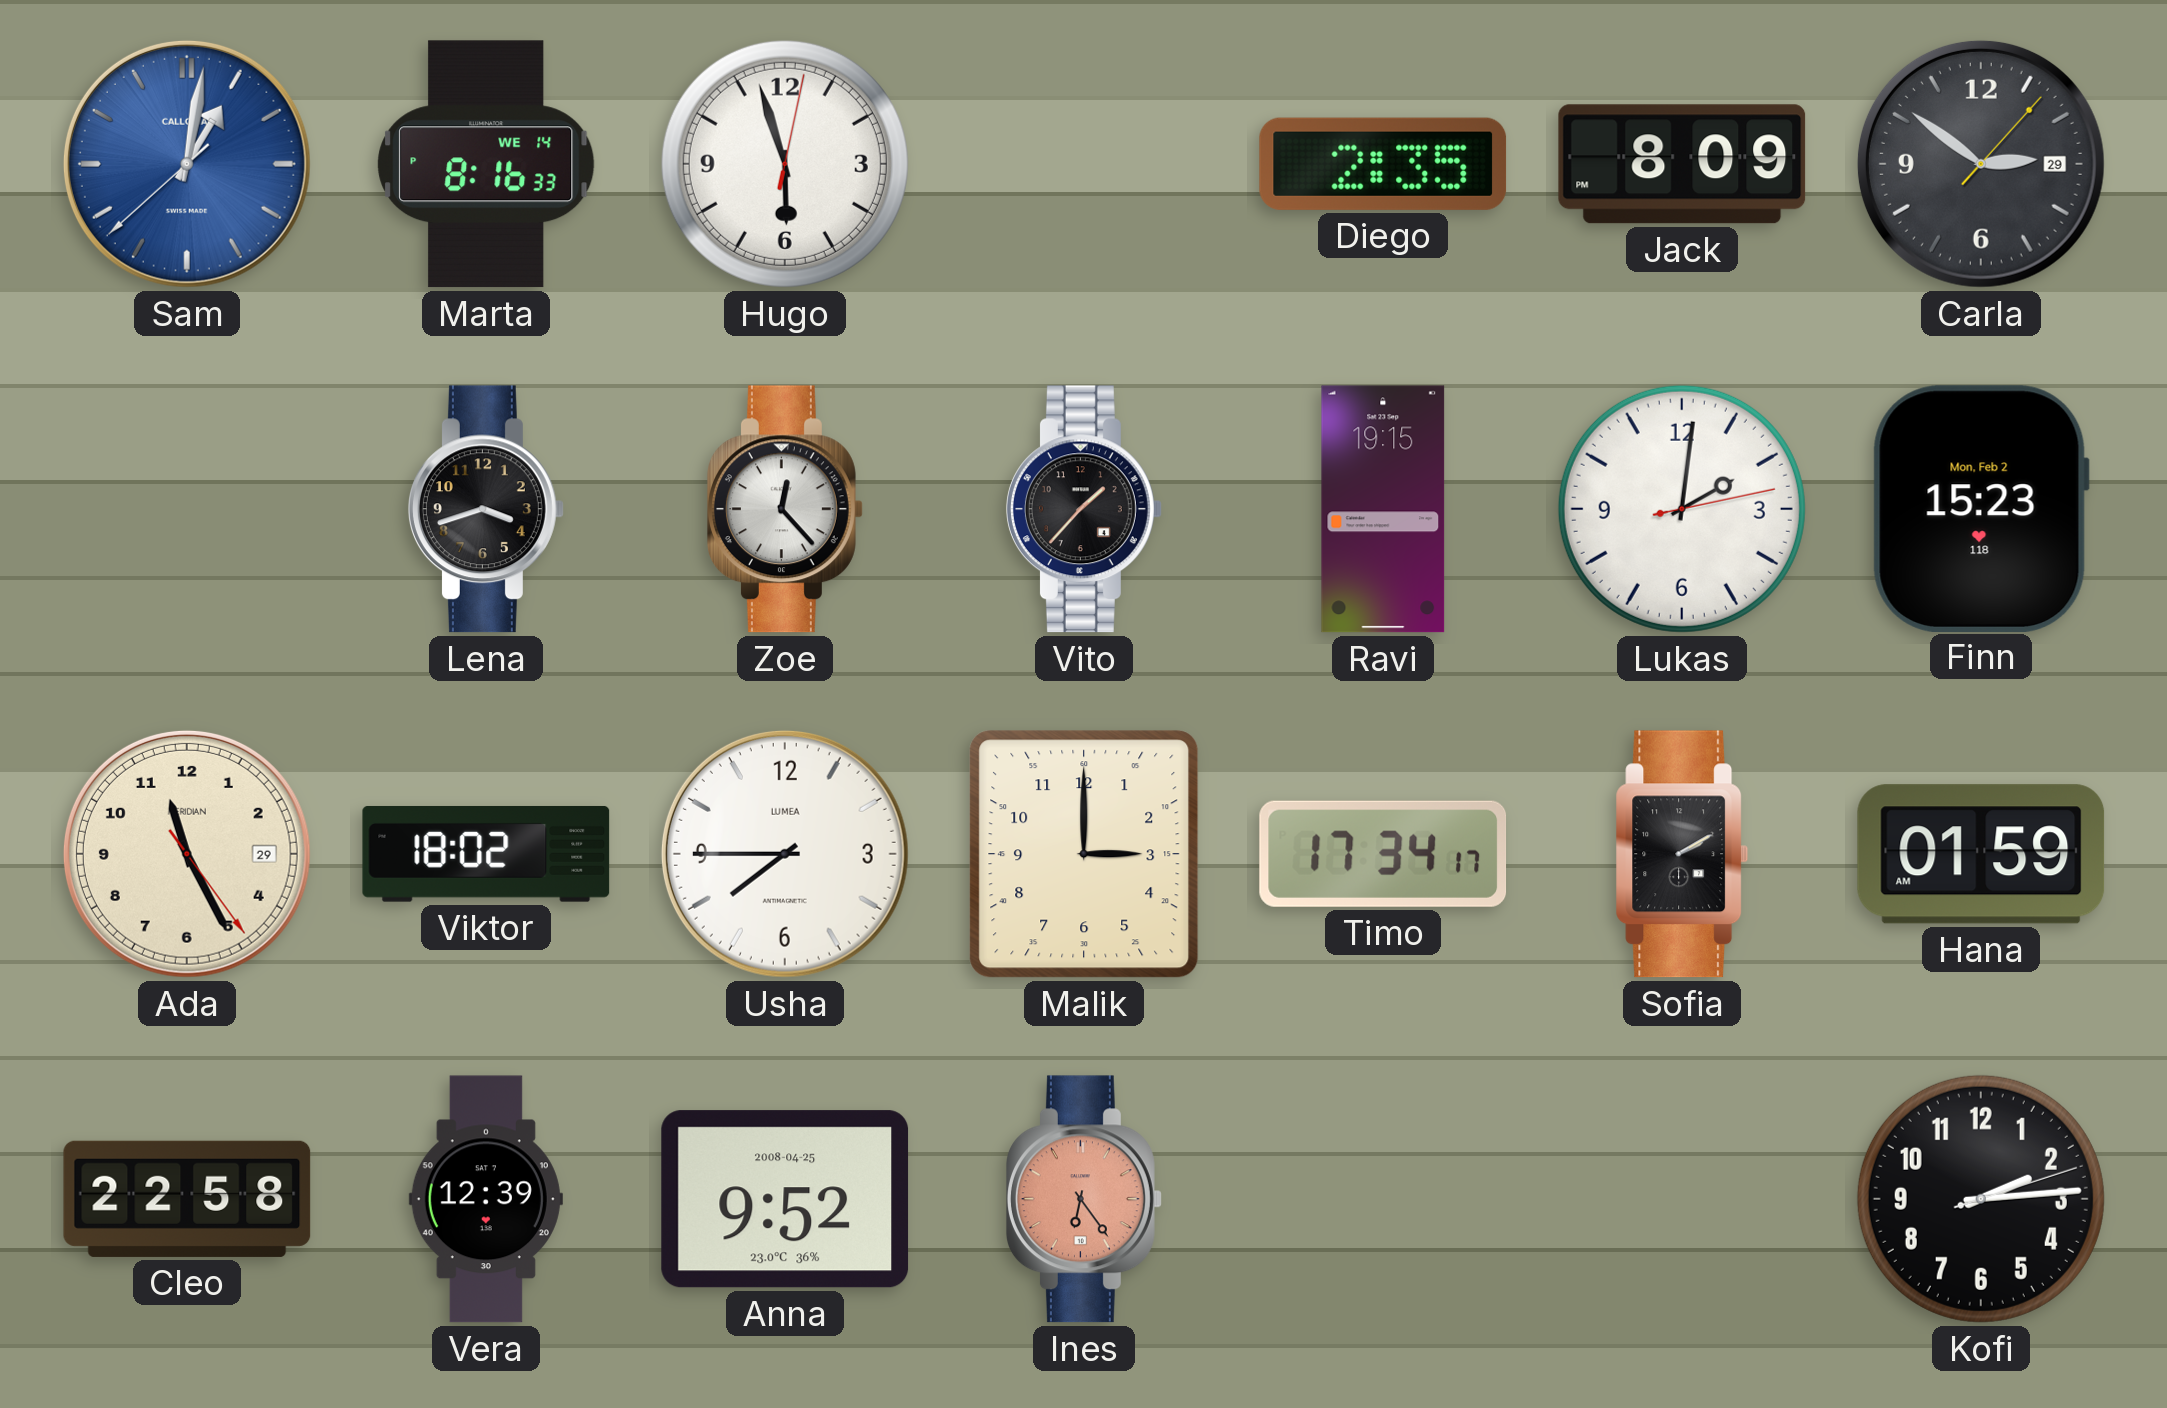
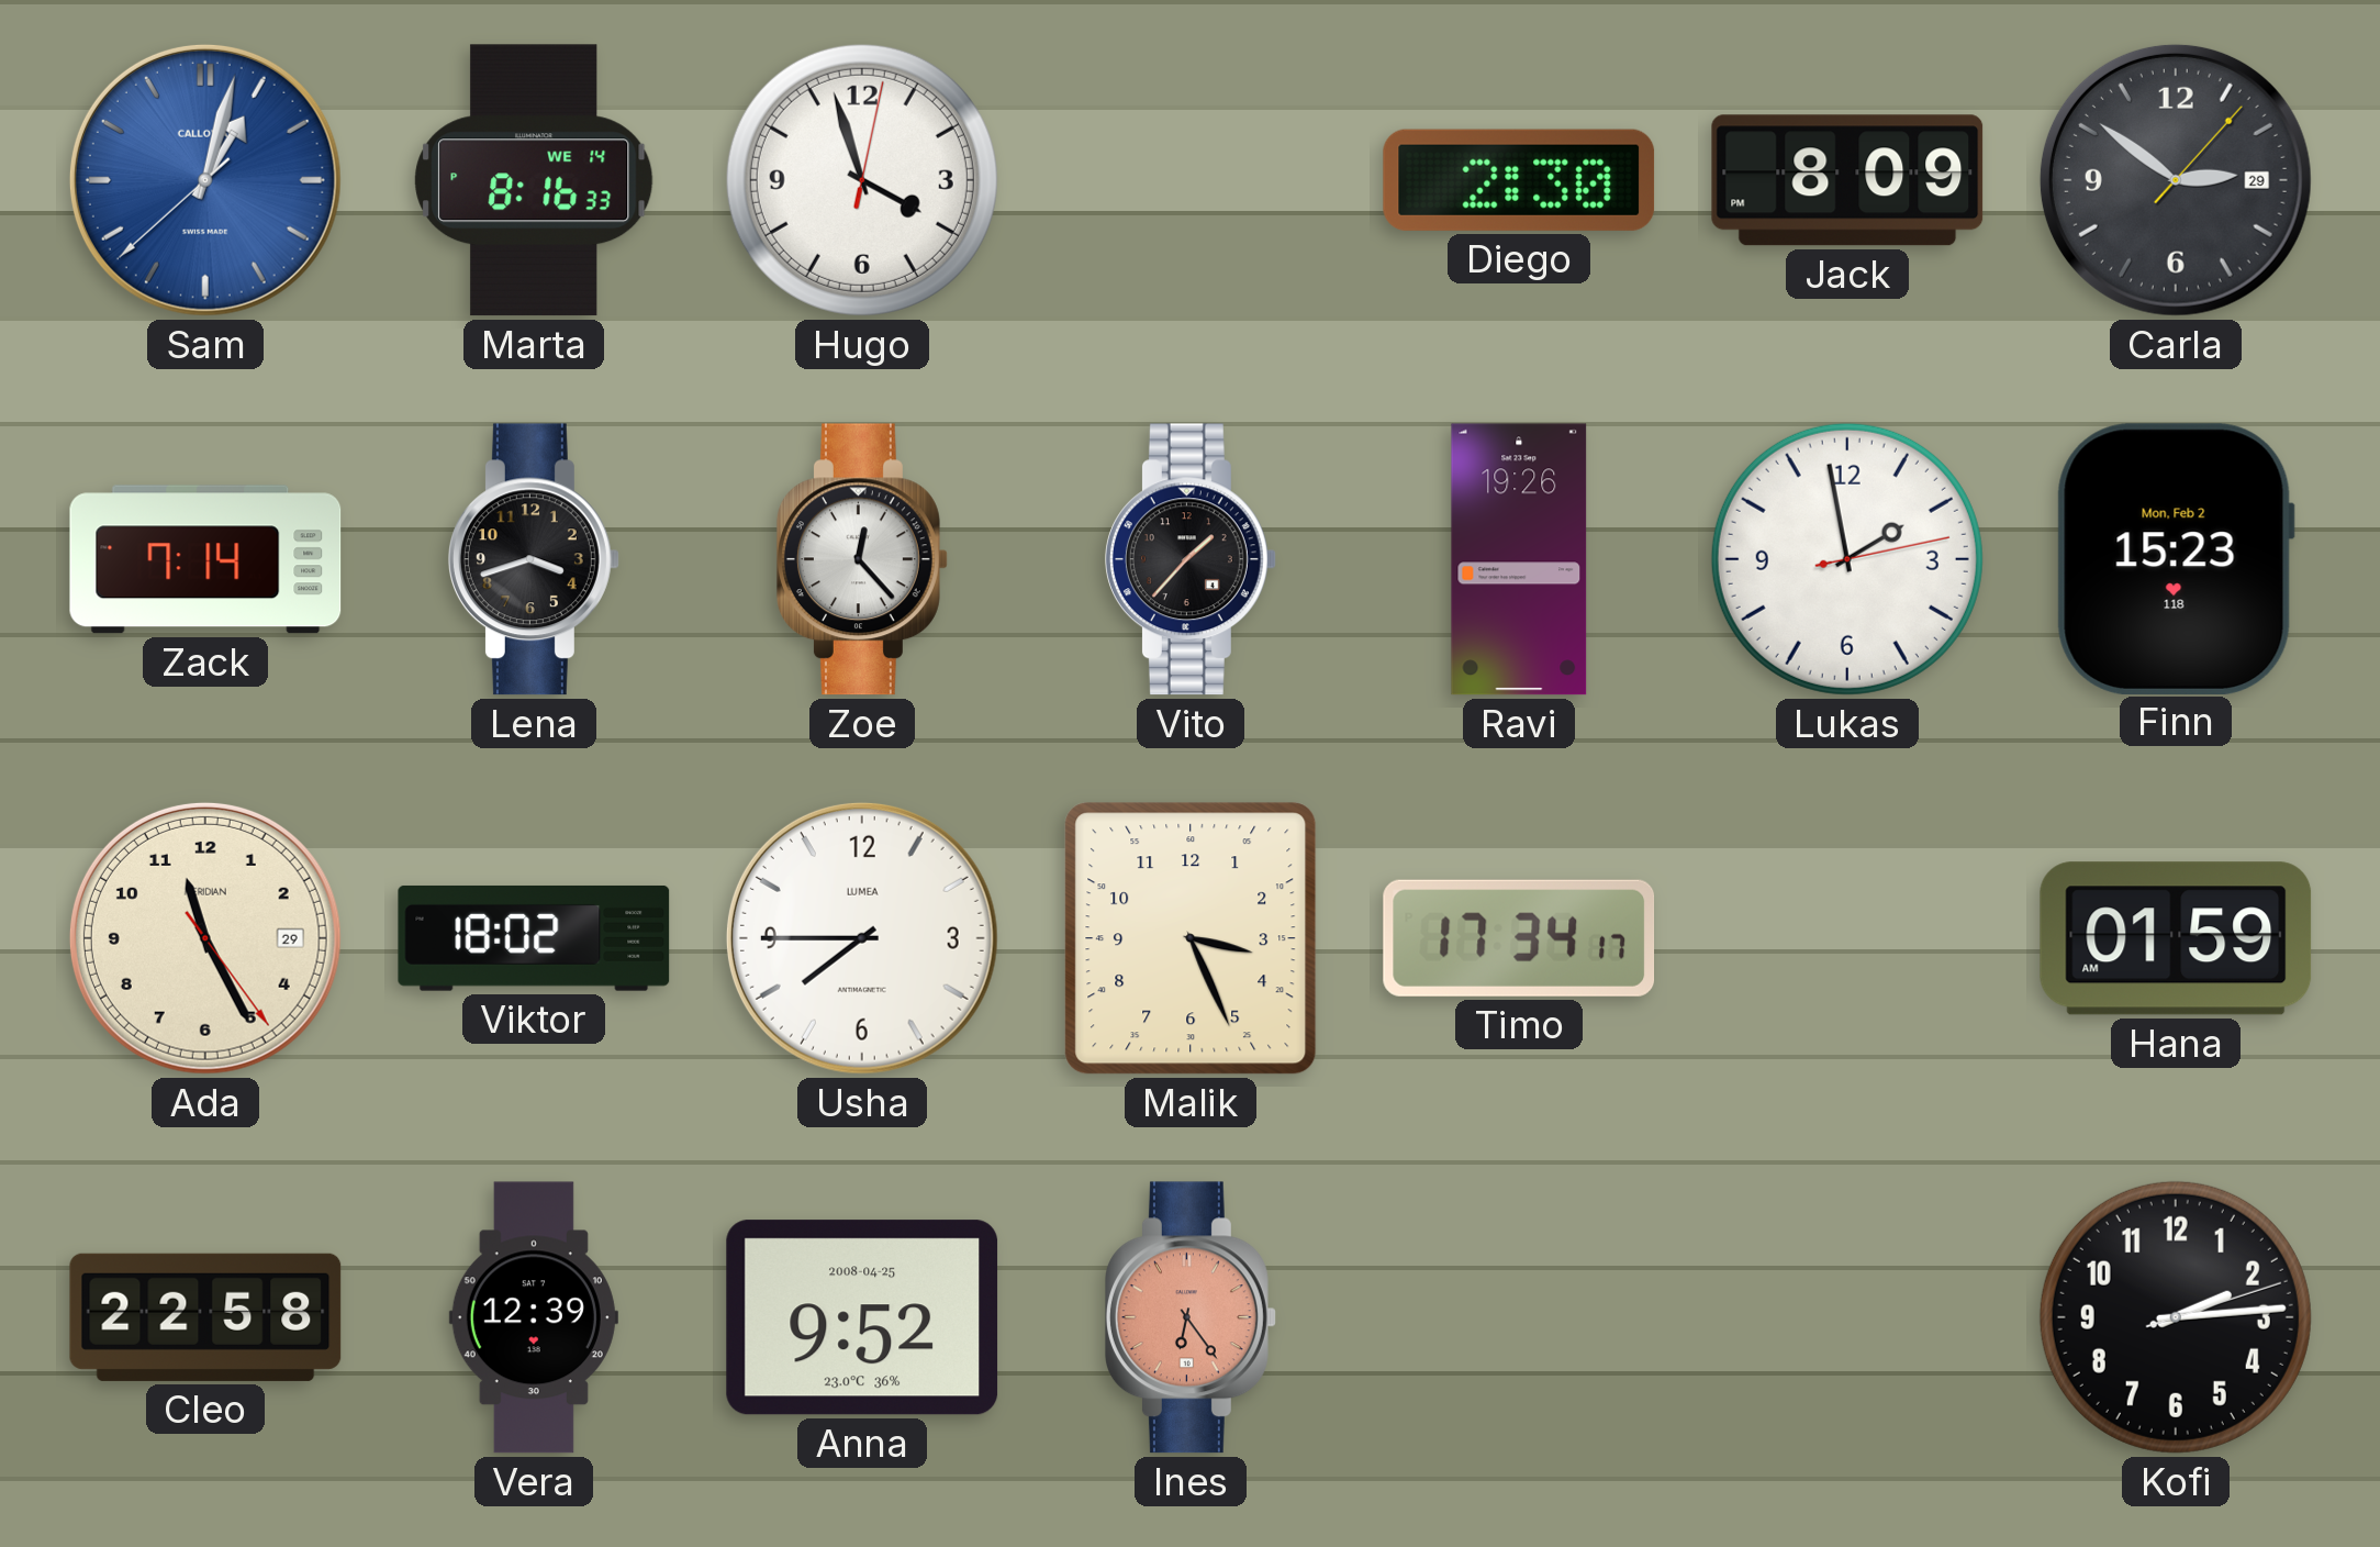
Sam: 1:01 -> 1:02
Hugo: 5:57 -> 3:57
Diego: 2:35 -> 2:30
Zack: none -> 7:14
Ravi: 19:15 -> 19:26
Lukas: 2:01 -> 1:58
Malik: 3:00 -> 3:26
Sofia: 2:10 -> none
